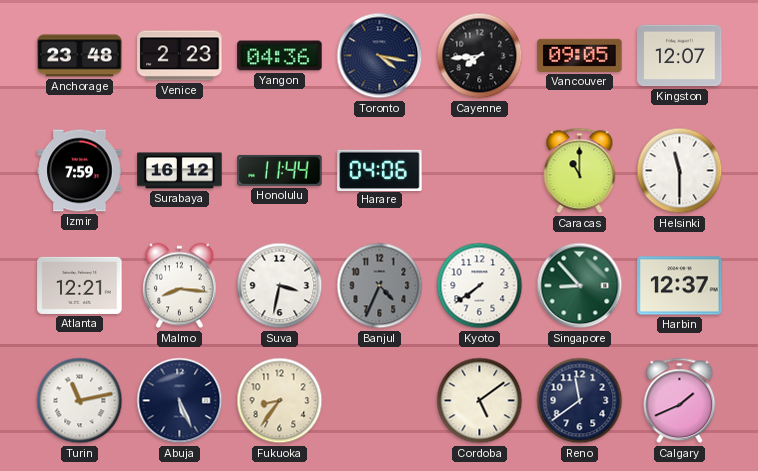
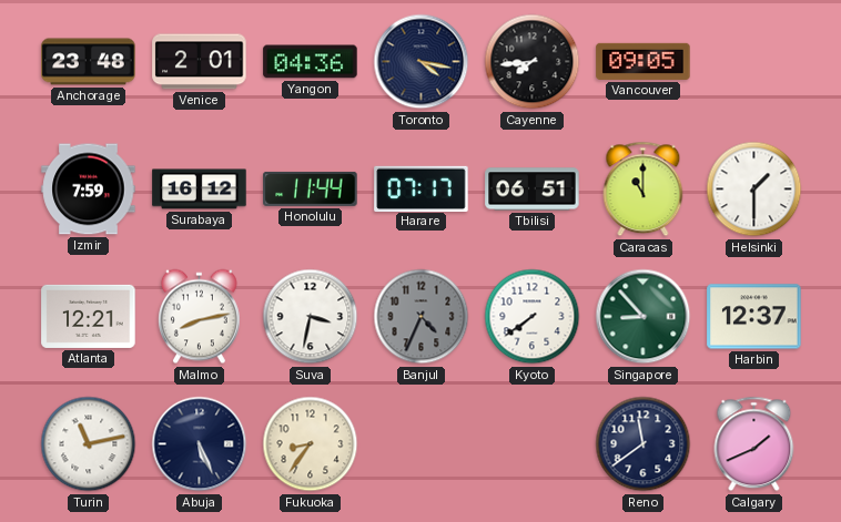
Venice: 2:23 -> 2:01
Kingston: 12:07 -> none
Harare: 04:06 -> 07:17
Tbilisi: none -> 06:51
Helsinki: 11:30 -> 1:30
Malmo: 8:16 -> 8:13
Cordoba: 5:09 -> none
